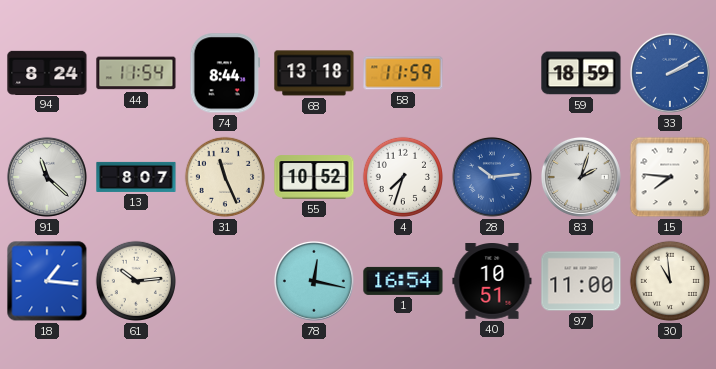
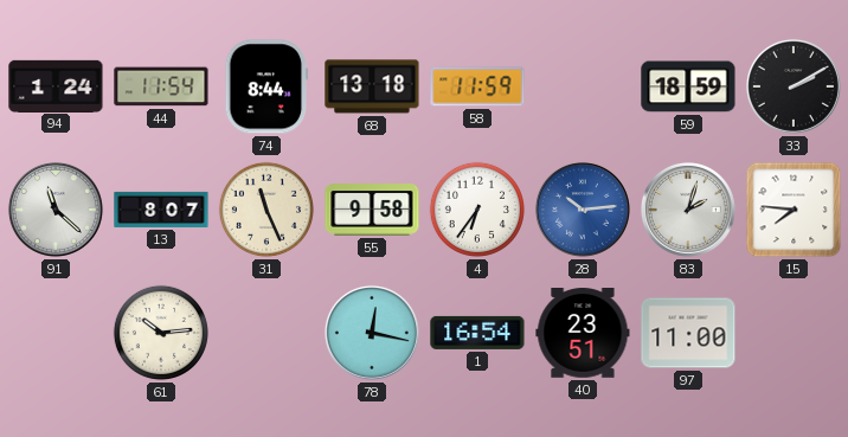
94: 8:24 -> 1:24
33 dial: blue -> black
55: 10:52 -> 9:58
4: 7:33 -> 6:36
18: 1:16 -> none
40: 10:51 -> 23:51
30: 10:59 -> none
